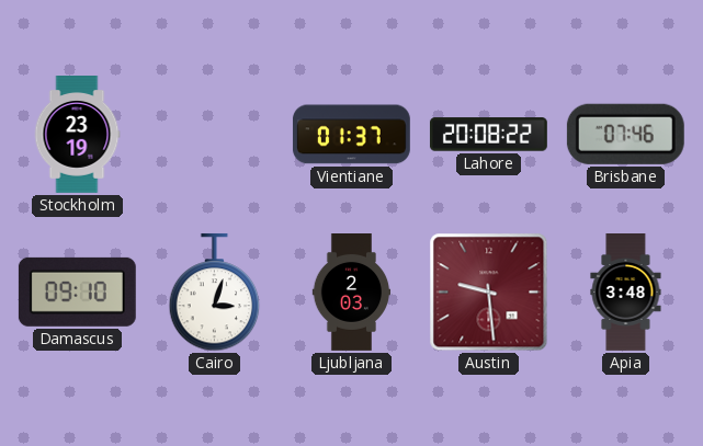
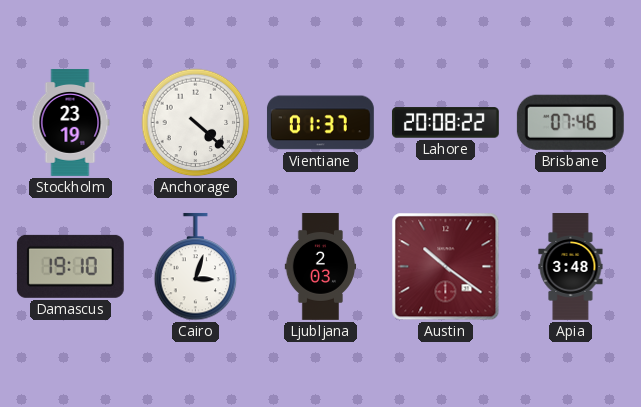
Anchorage: none -> 4:22
Damascus: 09:10 -> 19:10
Austin: 9:29 -> 10:21
